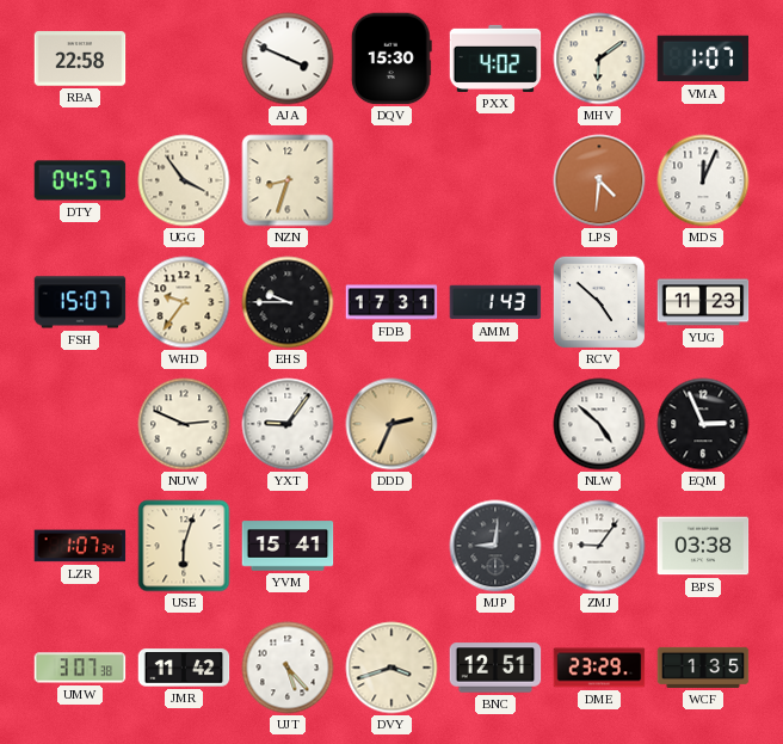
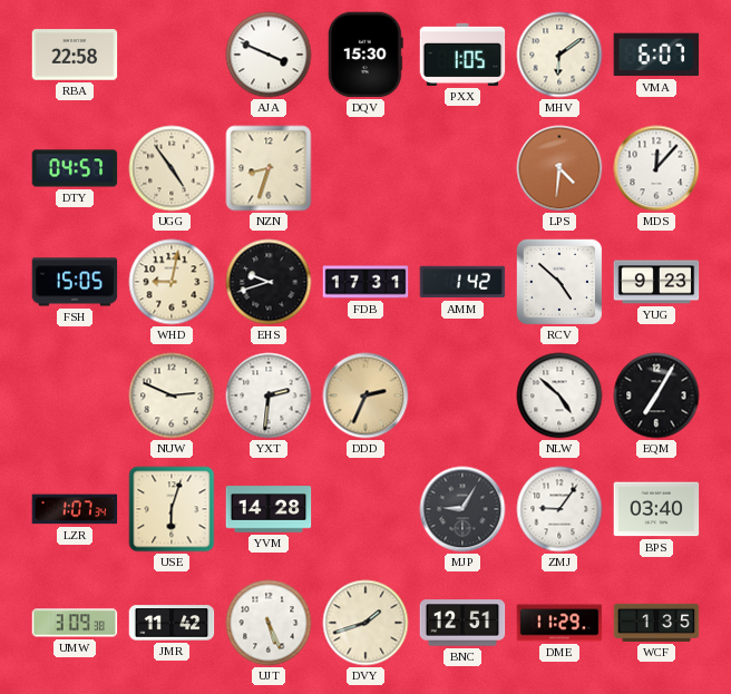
PXX: 4:02 -> 1:05
VMA: 1:07 -> 6:07
UGG: 3:54 -> 4:54
MDS: 12:04 -> 12:07
FSH: 15:07 -> 15:05
WHD: 9:36 -> 9:02
EHS: 9:45 -> 9:42
AMM: 1:43 -> 1:42
YUG: 11:23 -> 9:23
YXT: 9:06 -> 2:31
EQM: 2:56 -> 7:05
YVM: 15:41 -> 14:28
MJP: 9:01 -> 9:05
BPS: 03:38 -> 03:40
UMW: 3:07 -> 3:09
UJT: 5:23 -> 5:26
DVY: 3:42 -> 1:42
DME: 23:29 -> 11:29
